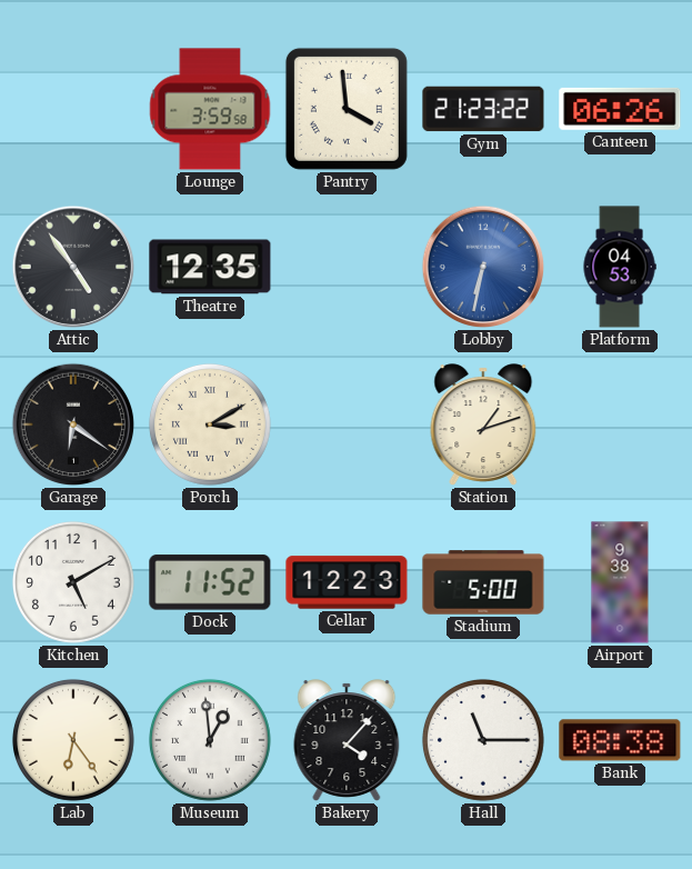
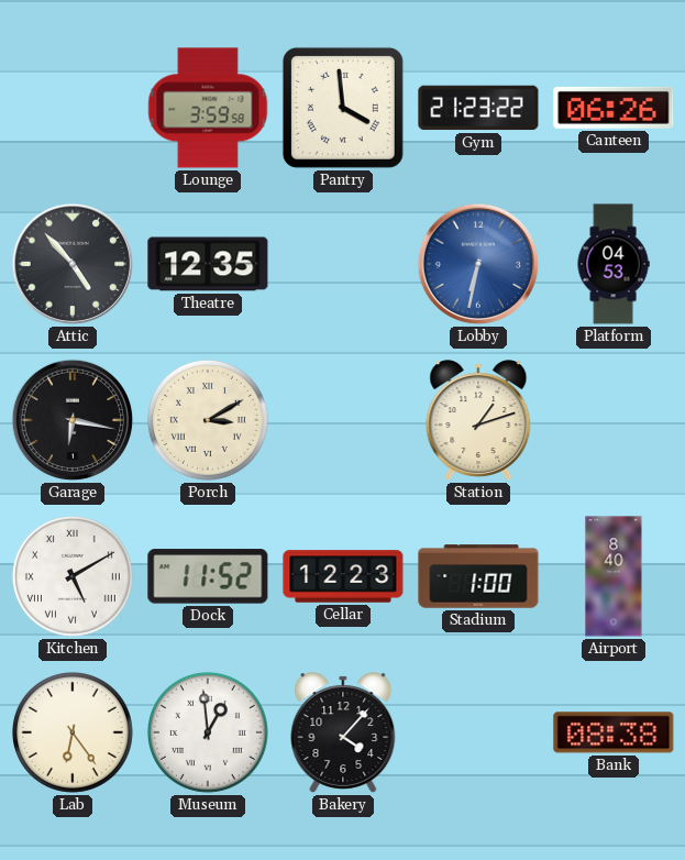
Attic: 4:54 -> 4:53
Garage: 6:21 -> 6:17
Kitchen numerals: Arabic -> Roman
Stadium: 5:00 -> 1:00
Airport: 9:38 -> 8:40
Hall: 11:15 -> none
